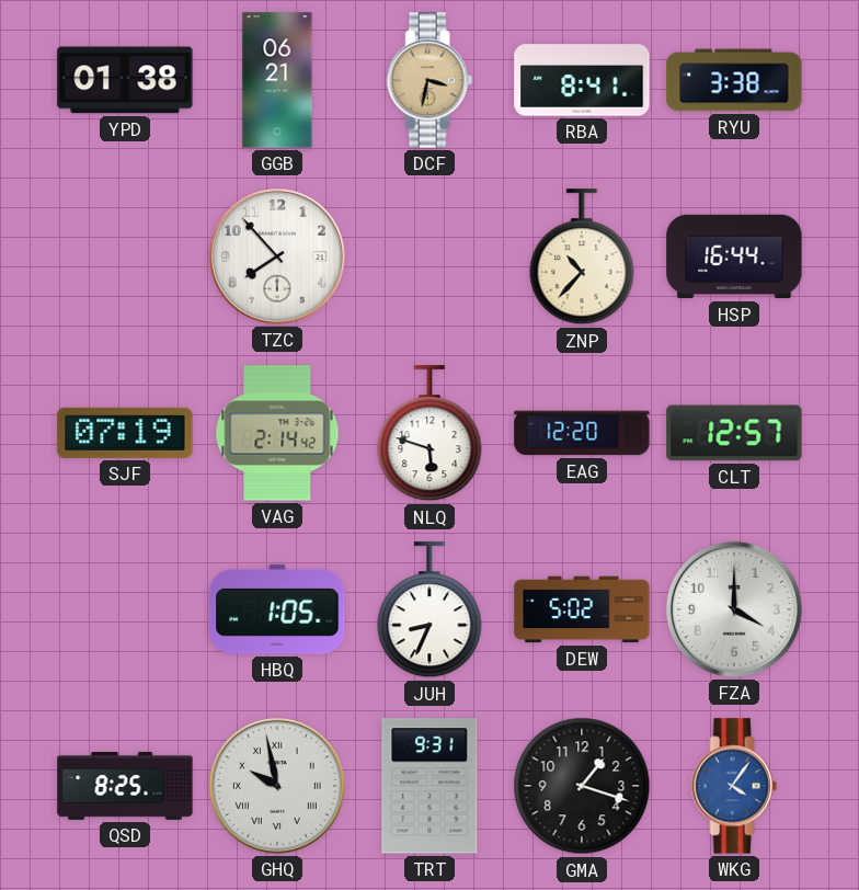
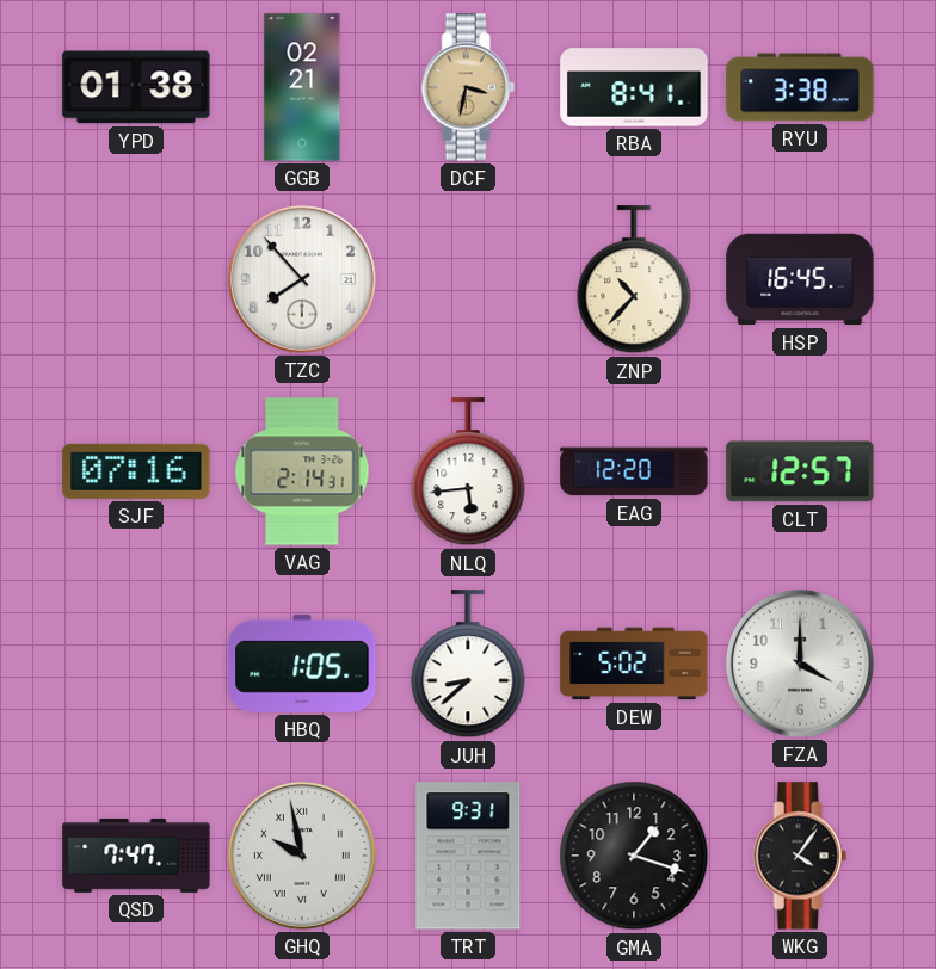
GGB: 06:21 -> 02:21
HSP: 16:44 -> 16:45
SJF: 07:19 -> 07:16
VAG: 2:14:42 -> 2:14:31
NLQ: 5:48 -> 5:44
JUH: 8:34 -> 8:38
QSD: 8:25 -> 7:47
WKG dial: blue -> black
